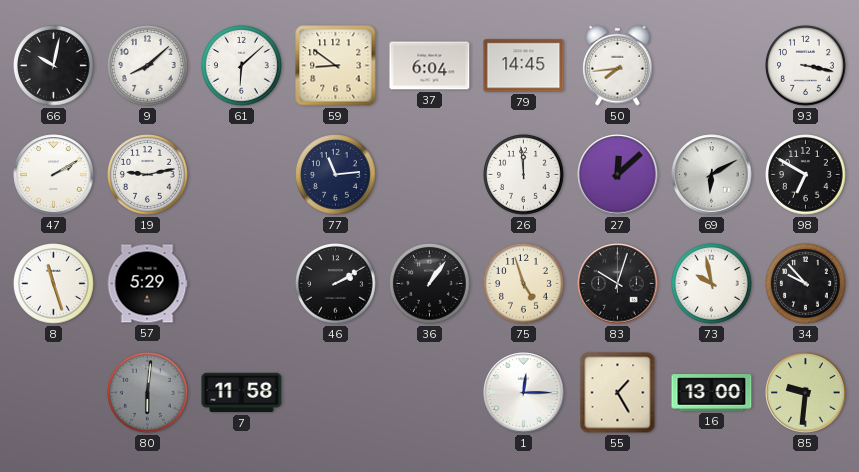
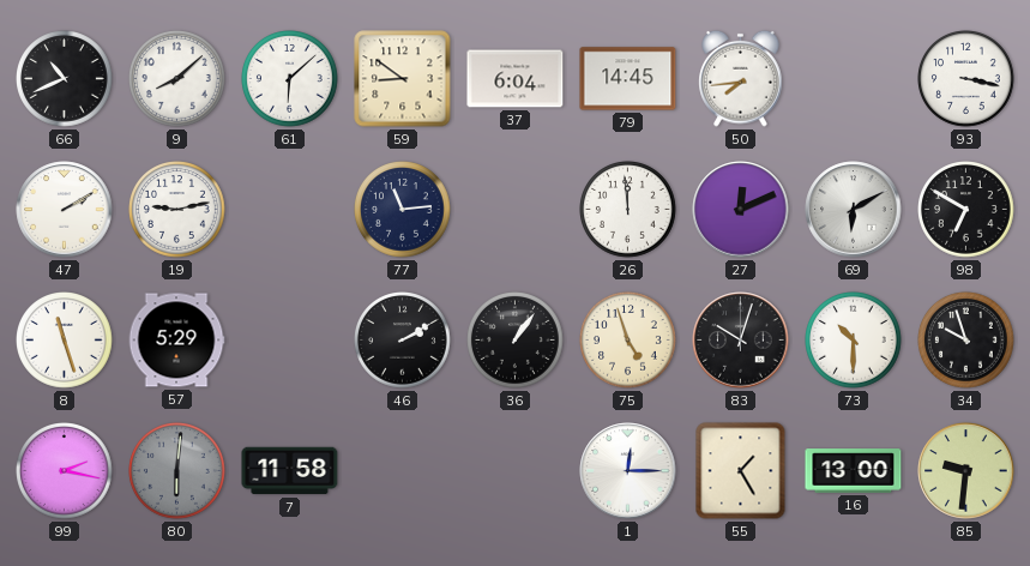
66: 10:02 -> 10:41
27: 12:08 -> 12:11
73: 9:58 -> 10:30
34: 9:53 -> 9:57
99: none -> 2:17
